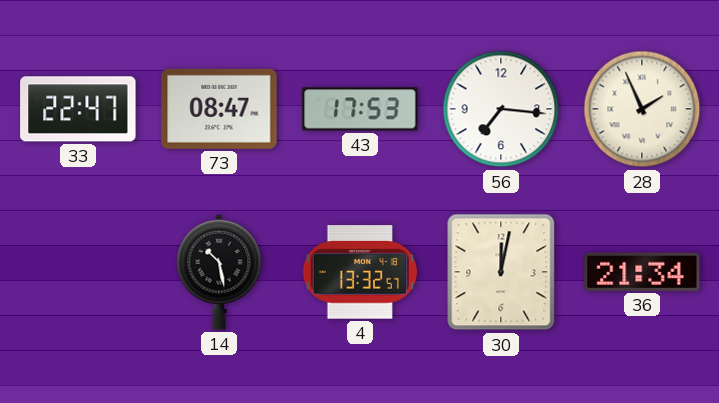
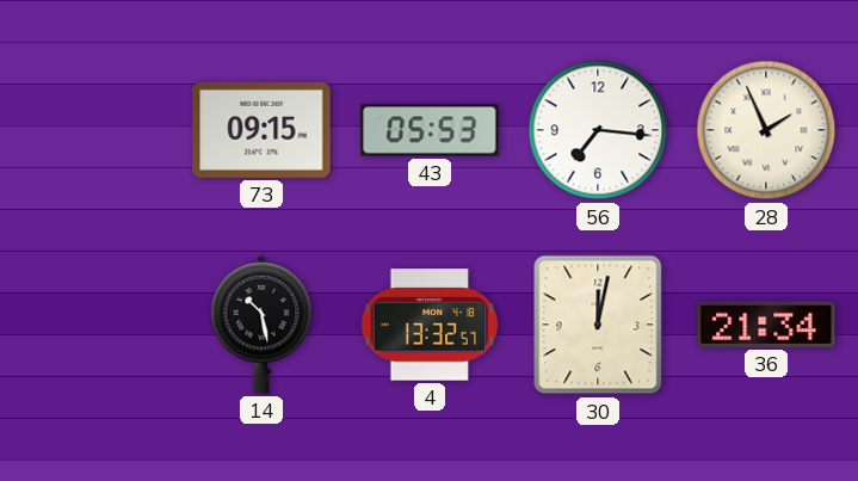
33: 22:47 -> none
73: 08:47 -> 09:15
43: 17:53 -> 05:53
